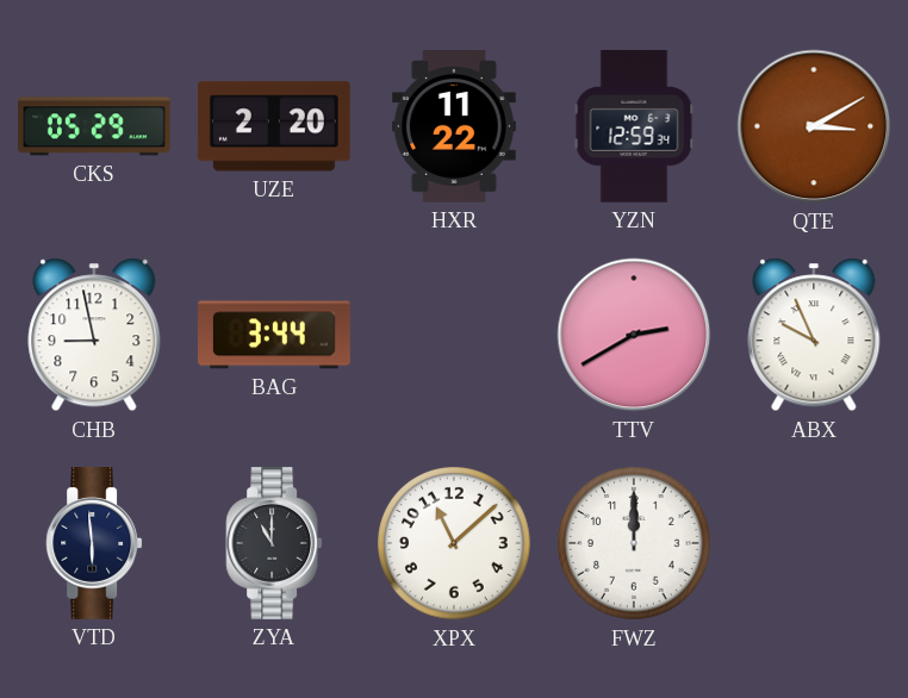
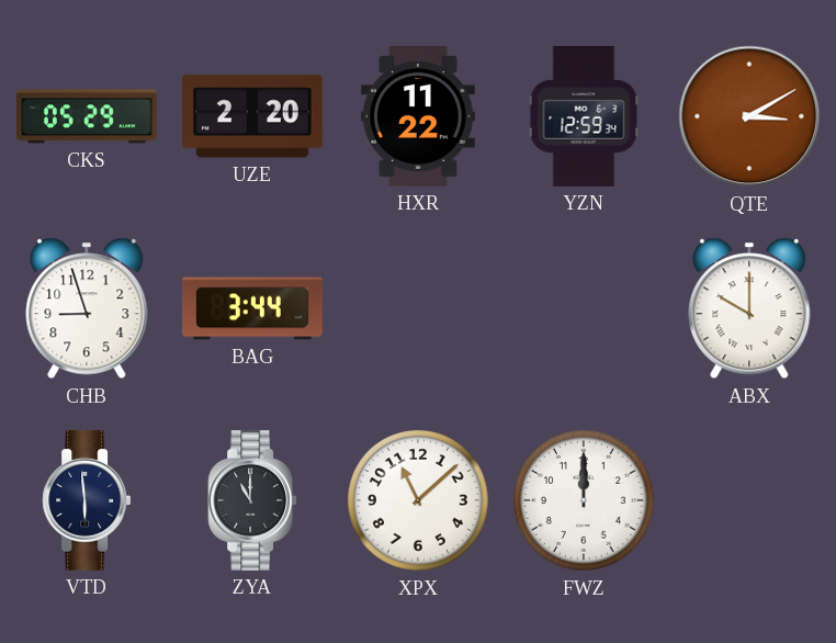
CHB: 8:58 -> 8:57
TTV: 2:40 -> none
ABX: 9:56 -> 10:00
